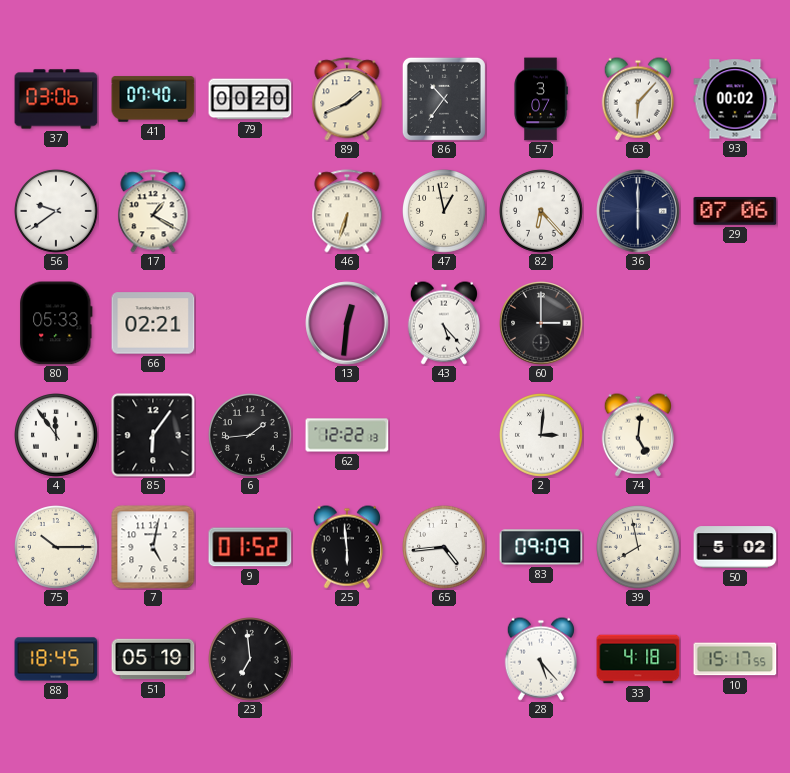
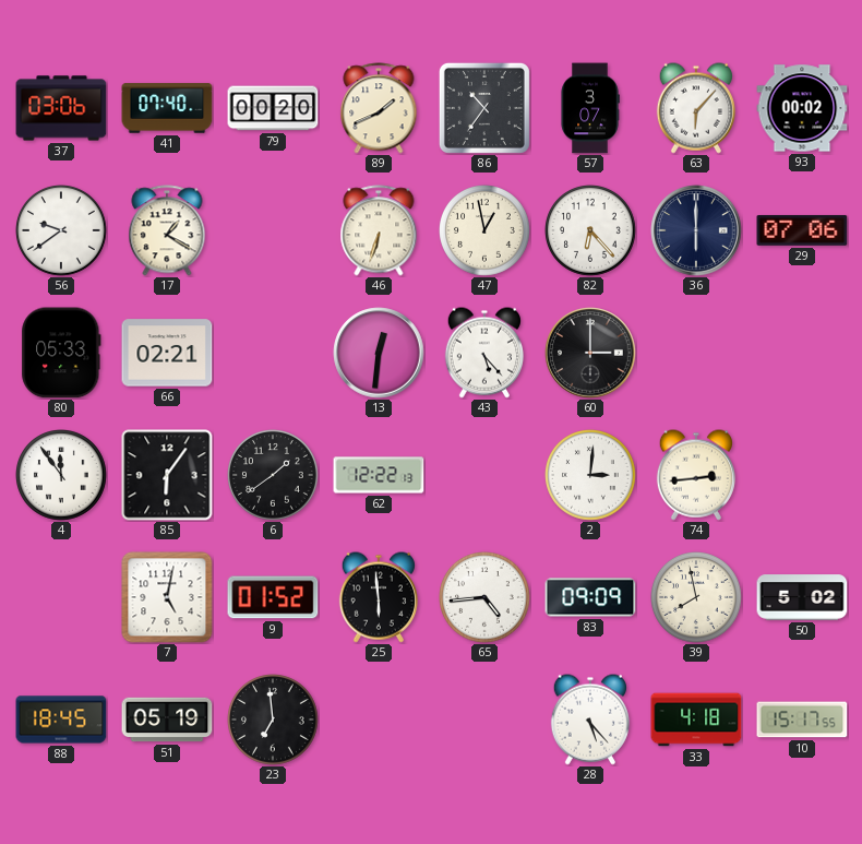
6: 1:44 -> 1:39
74: 5:01 -> 2:44
75: 10:15 -> none
